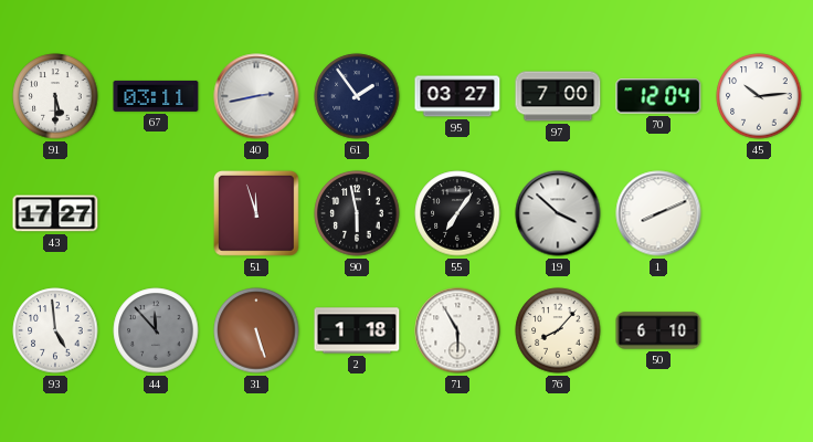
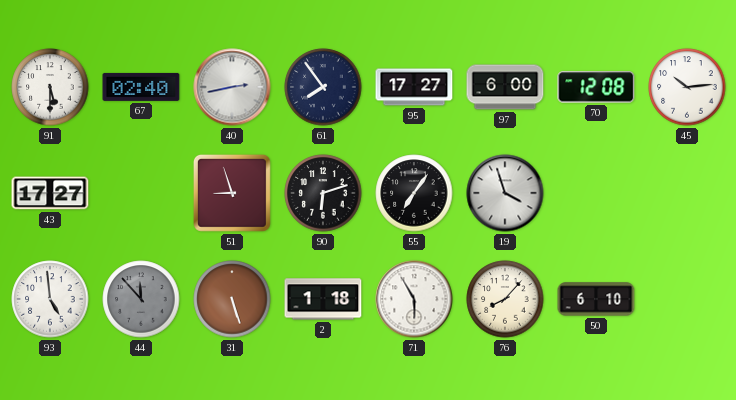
67: 03:11 -> 02:40
61: 1:54 -> 7:54
95: 03:27 -> 17:27
97: 7:00 -> 6:00
70: 12:04 -> 12:08
51: 11:57 -> 8:57
90: 5:58 -> 6:12
19: 3:52 -> 3:57
1: 8:11 -> none
